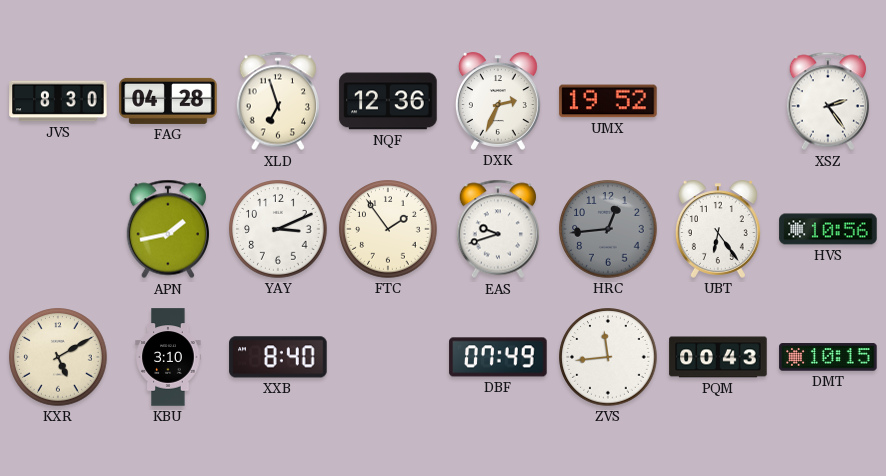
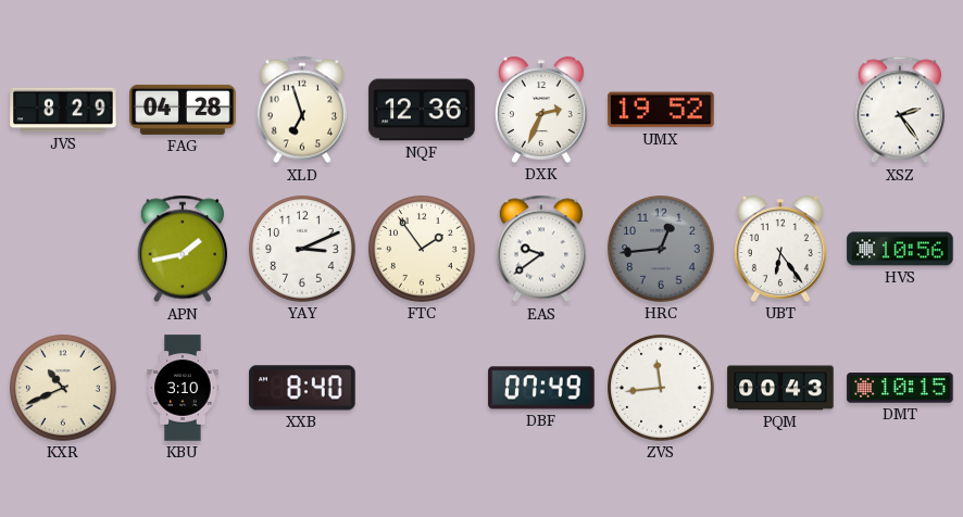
JVS: 8:30 -> 8:29
EAS: 9:42 -> 9:39
KXR: 5:10 -> 10:41
